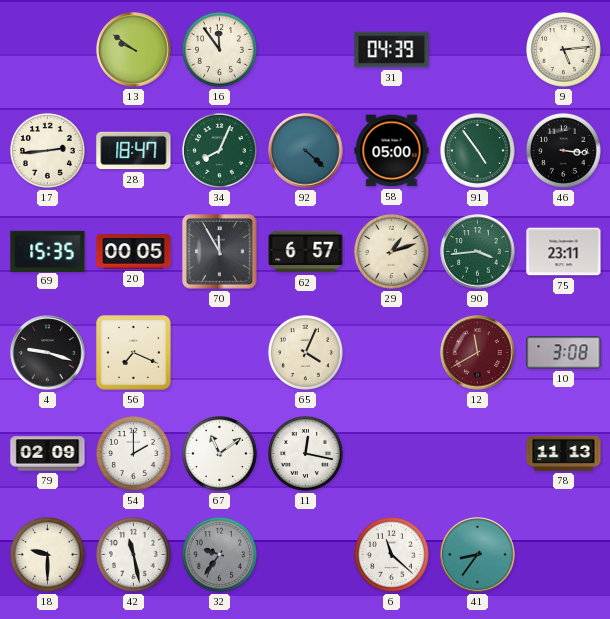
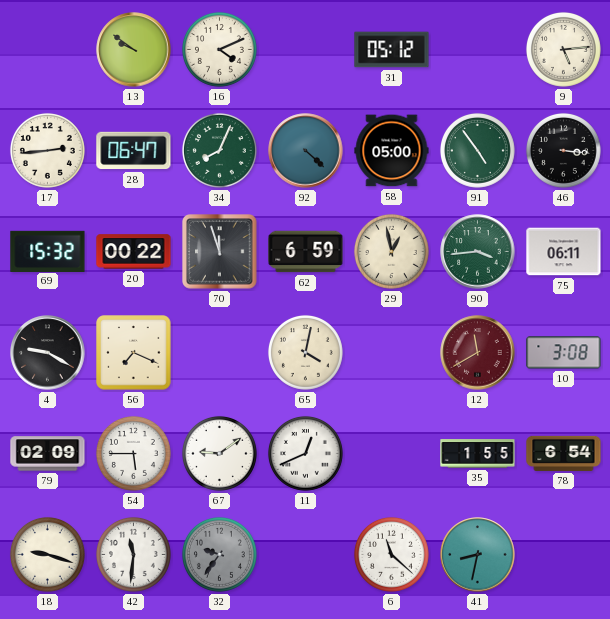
16: 11:54 -> 4:11
31: 04:39 -> 05:12
28: 18:47 -> 06:47
69: 15:35 -> 15:32
20: 00:05 -> 00:22
70: 11:55 -> 11:57
62: 6:57 -> 6:59
29: 1:12 -> 12:58
75: 23:11 -> 06:11
4: 9:18 -> 9:20
65: 4:04 -> 4:02
54: 2:00 -> 5:45
67: 11:09 -> 9:09
11: 12:17 -> 12:41
35: none -> 1:55
78: 11:13 -> 6:54
18: 9:30 -> 9:18
42: 11:28 -> 11:31
41: 8:36 -> 8:32
